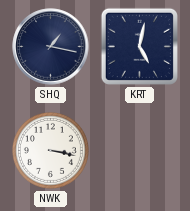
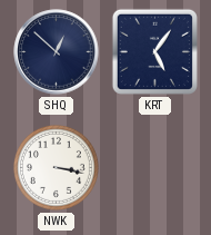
SHQ: 1:17 -> 12:52
KRT: 5:02 -> 5:06
